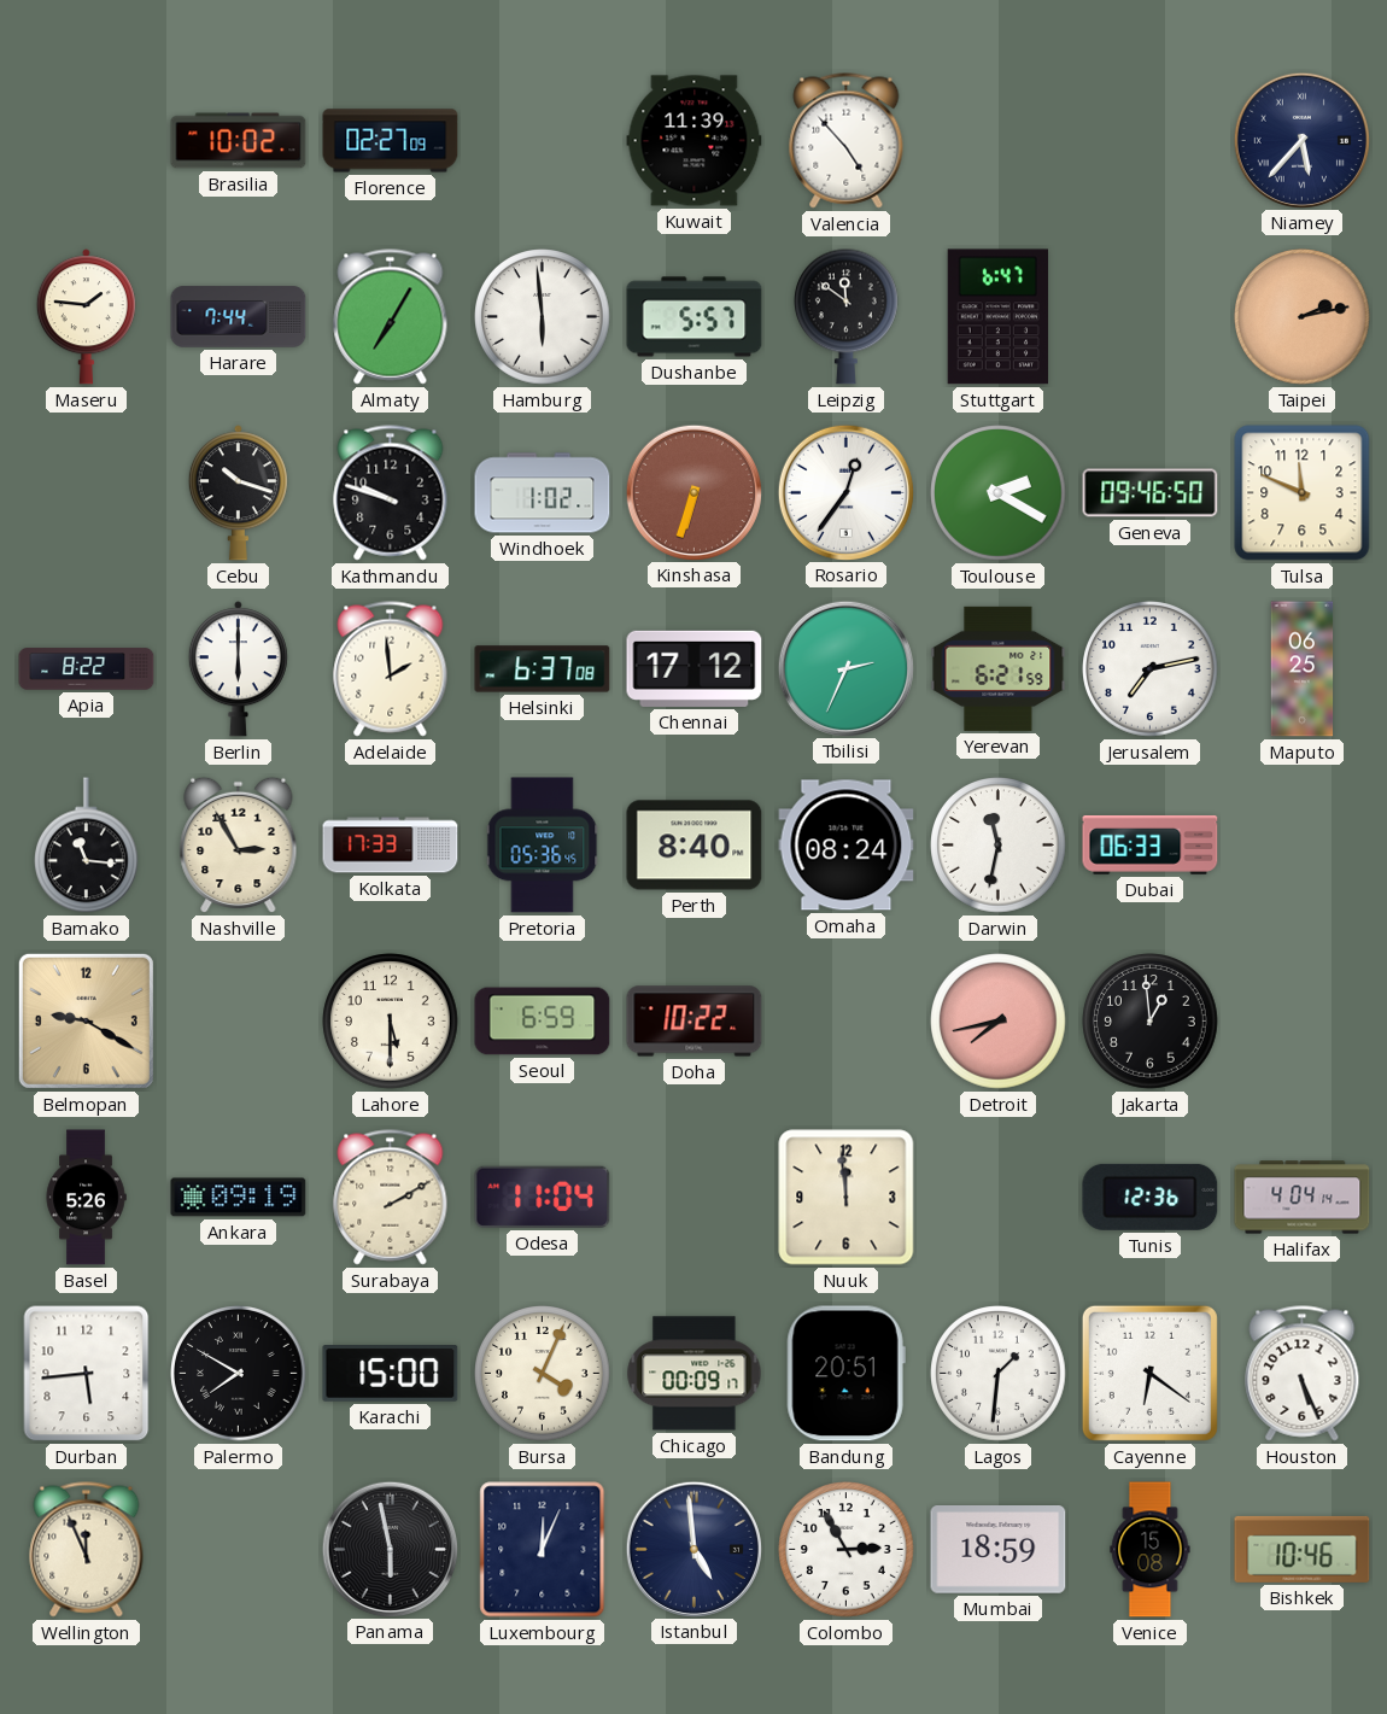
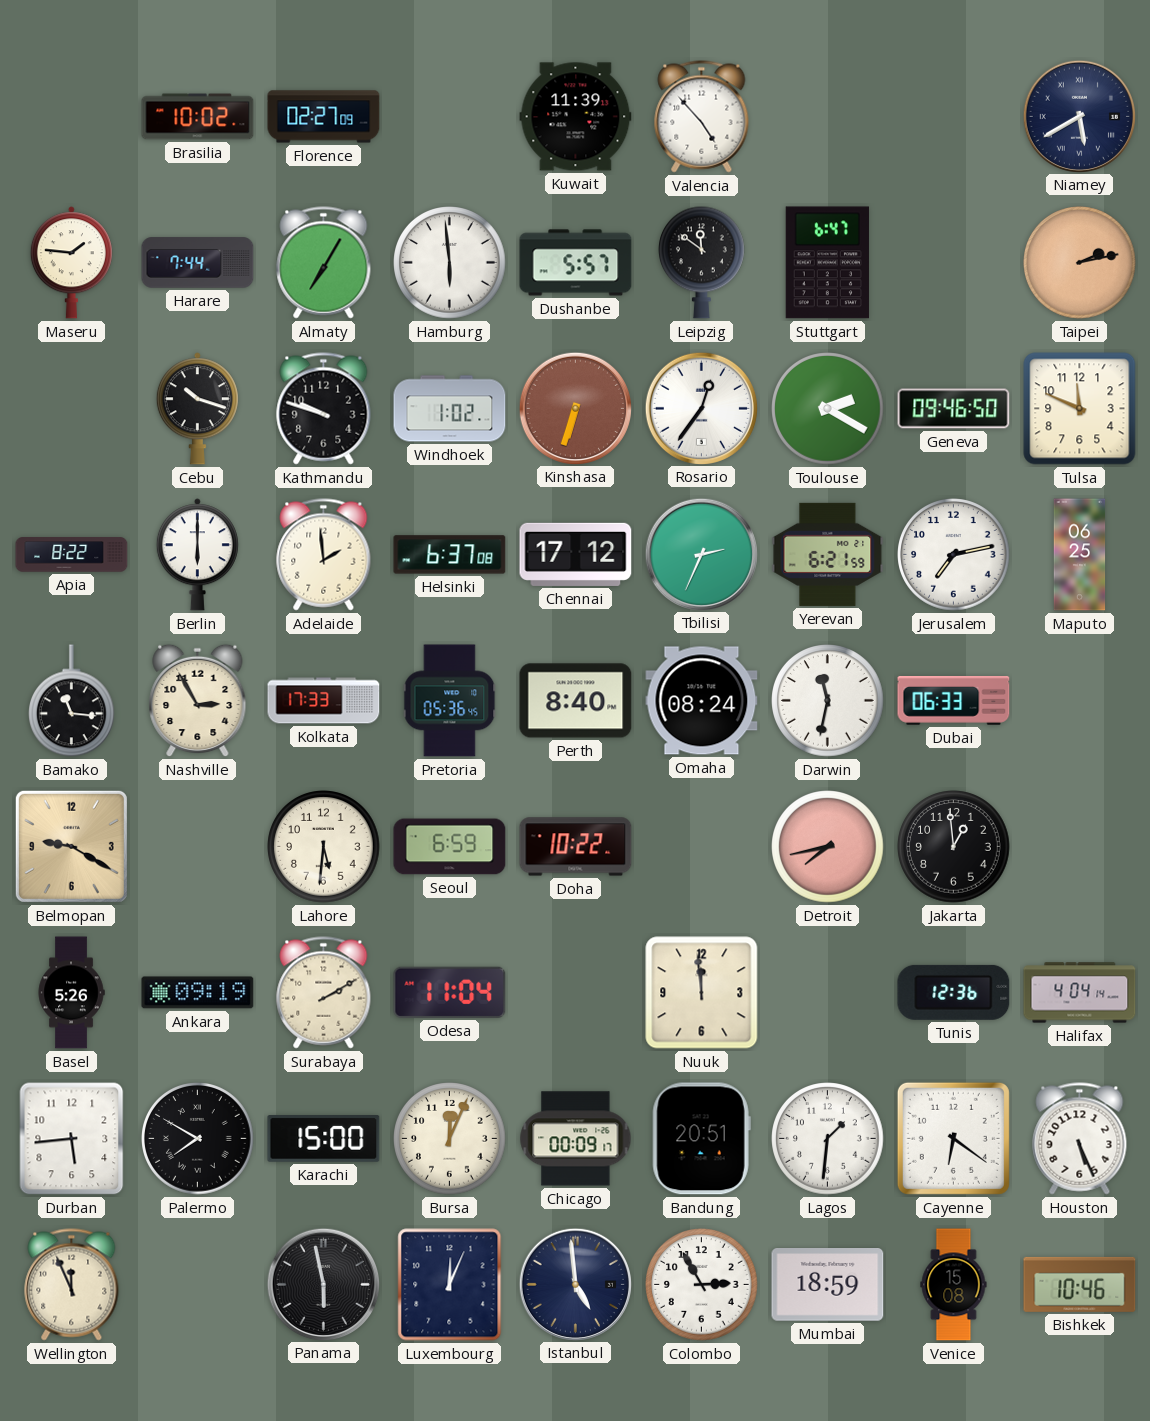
Niamey: 5:37 -> 5:40
Lahore: 5:30 -> 5:31
Bursa: 4:04 -> 12:04
